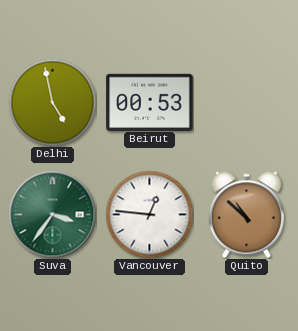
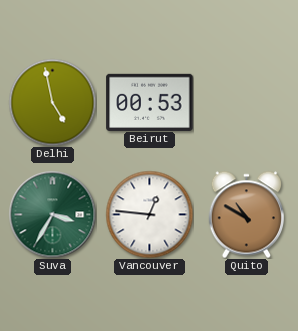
Suva: 3:36 -> 3:35
Quito: 10:52 -> 10:50
